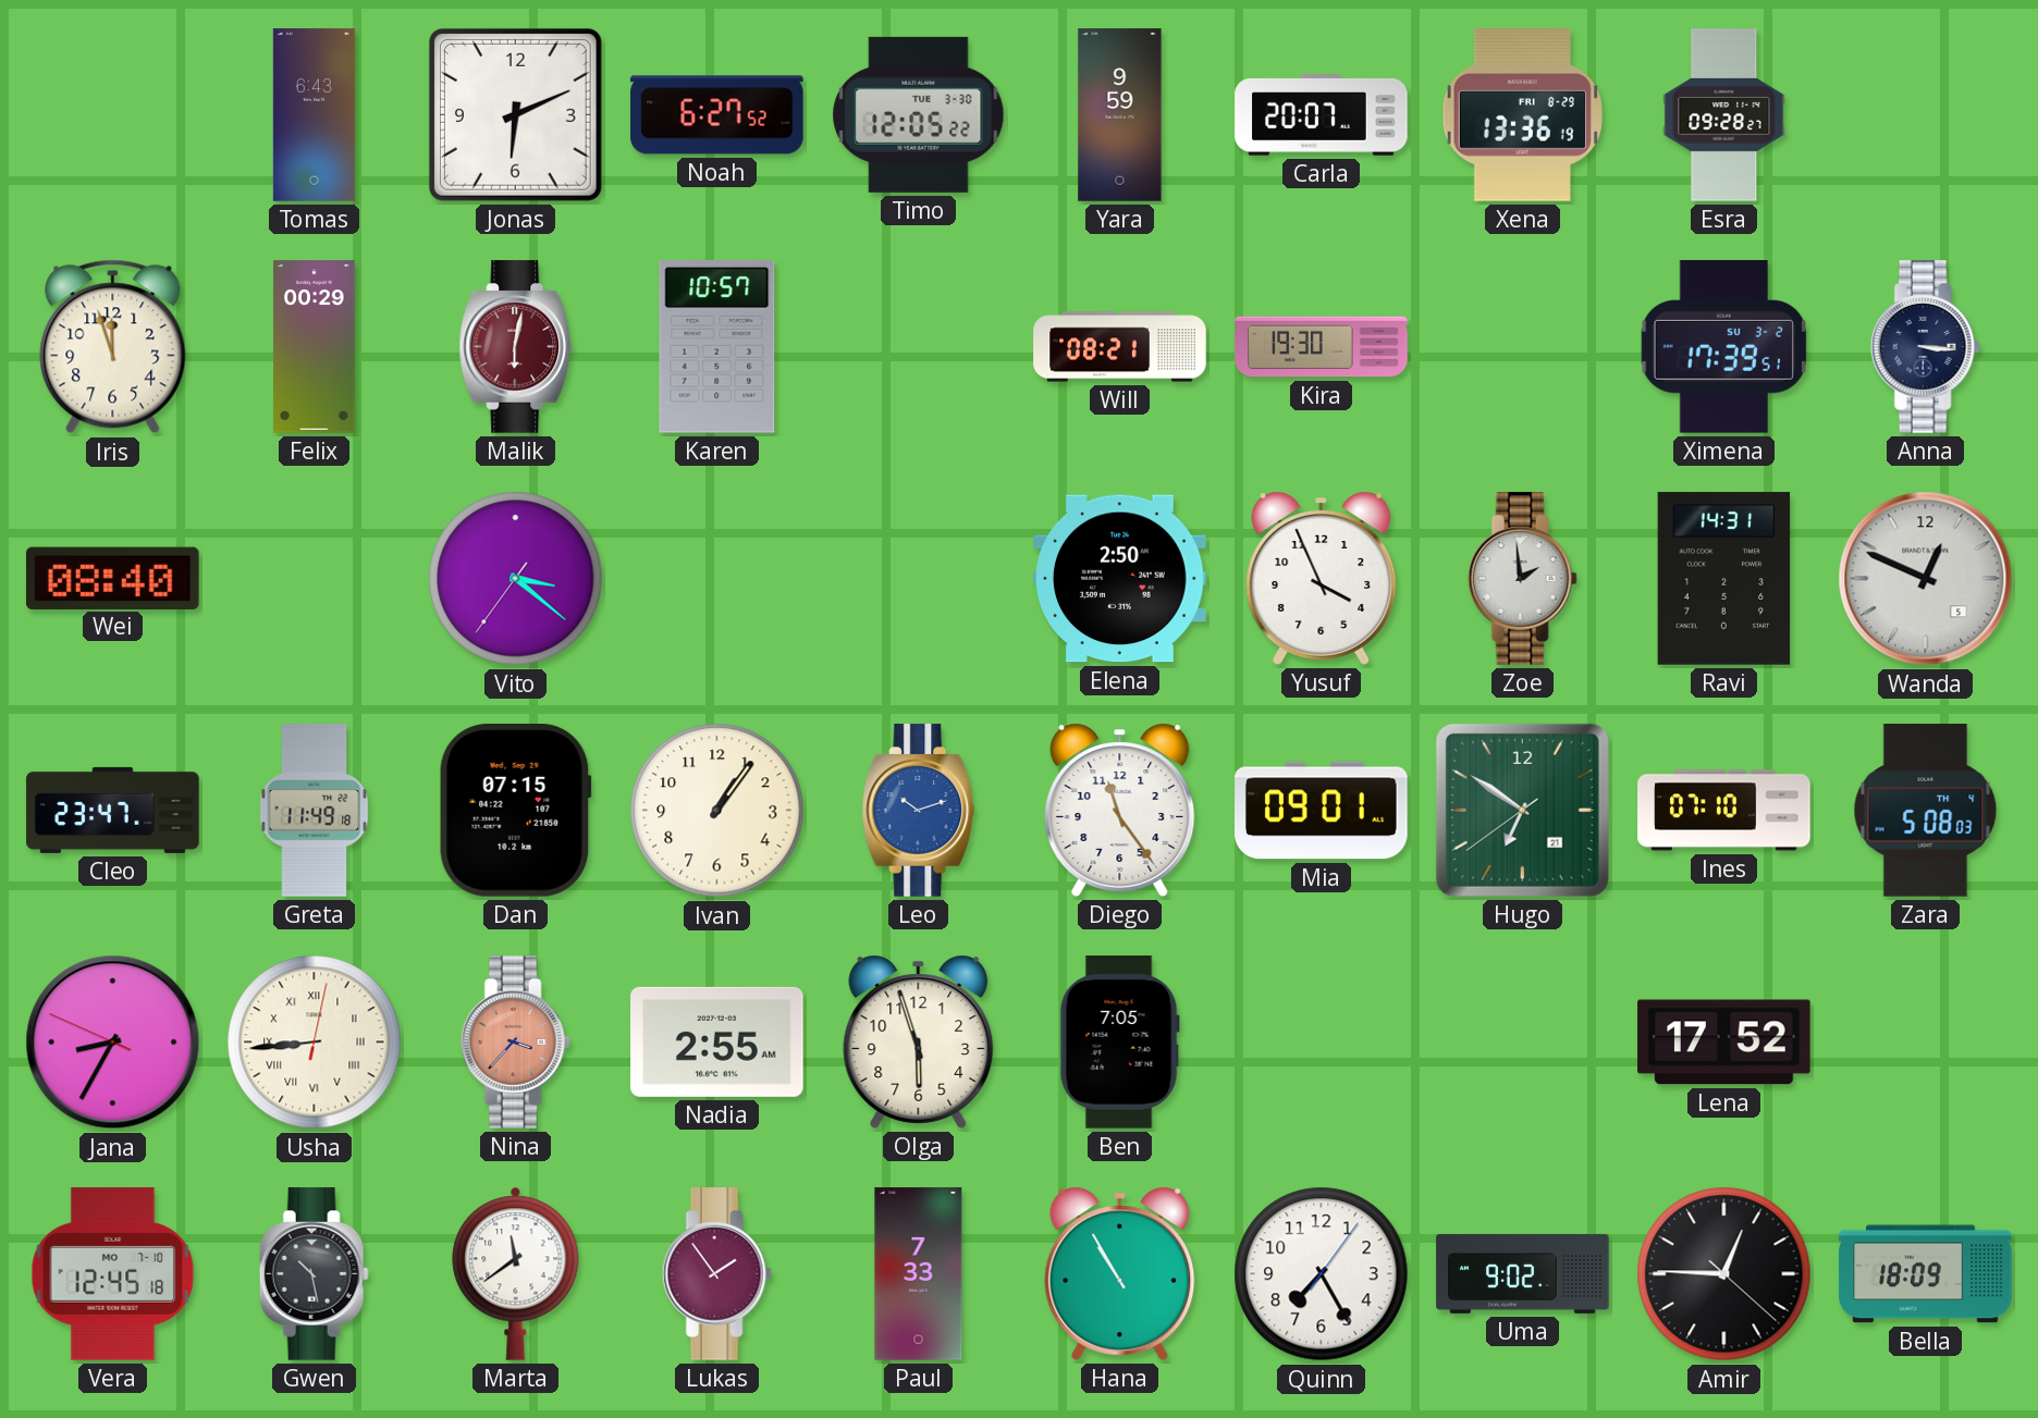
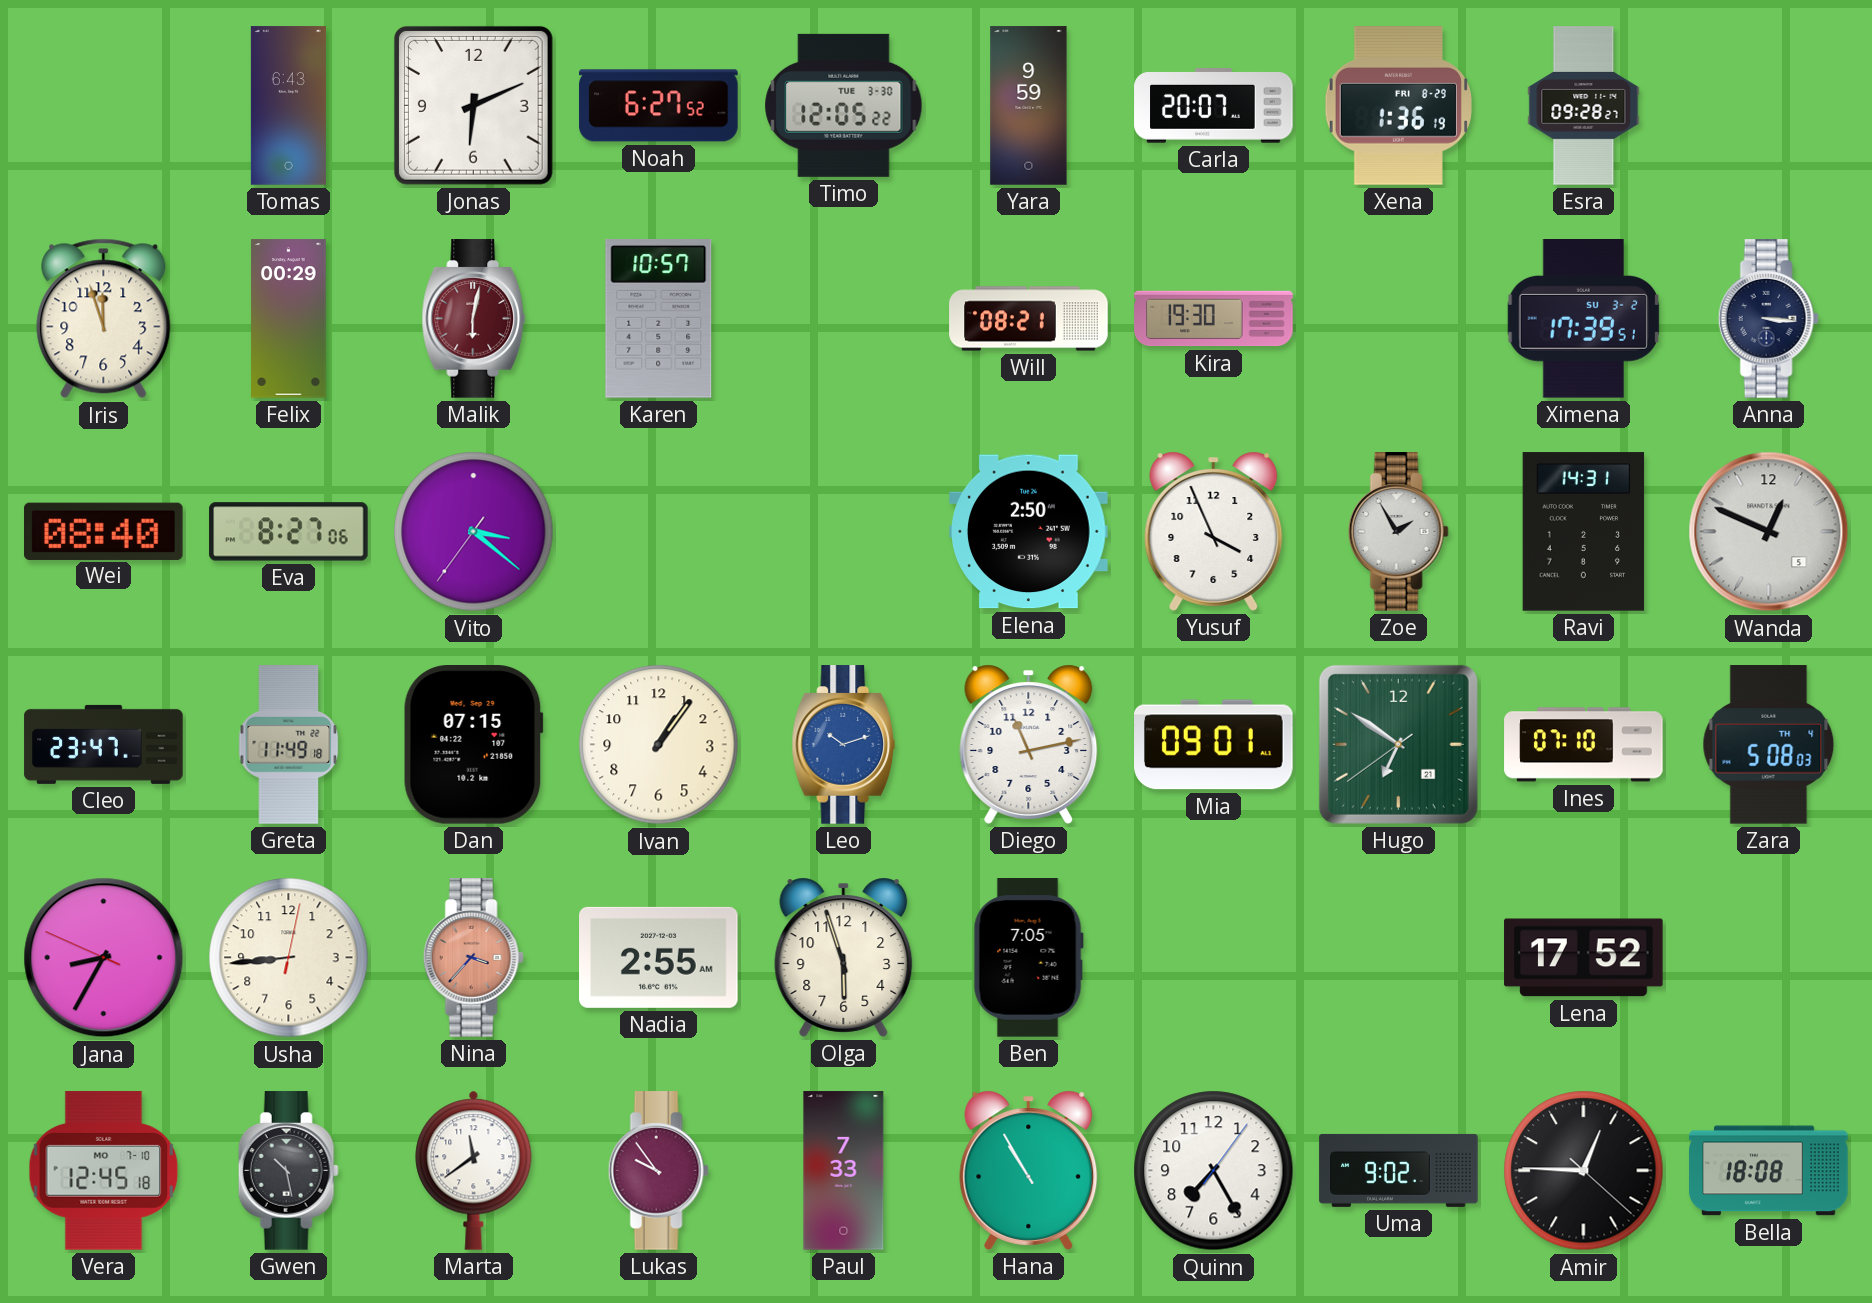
Xena: 13:36 -> 1:36
Eva: none -> 8:27
Zoe: 1:59 -> 1:55
Diego: 11:24 -> 11:13
Usha numerals: Roman -> Arabic
Lukas: 1:54 -> 9:54
Bella: 18:09 -> 18:08
